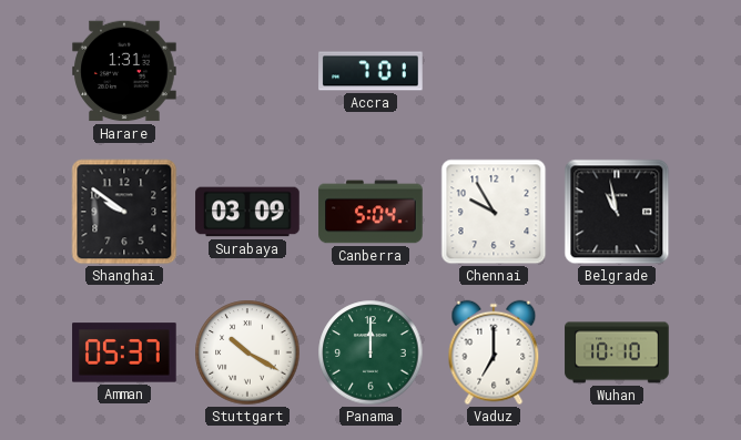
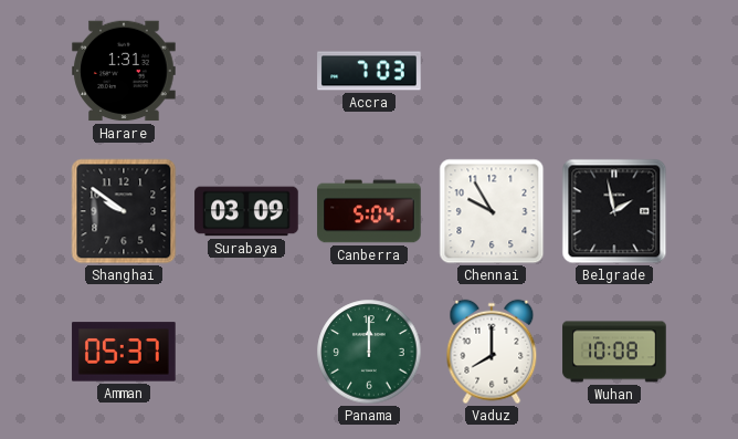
Accra: 7:01 -> 7:03
Belgrade: 10:58 -> 1:58
Stuttgart: 10:20 -> none
Vaduz: 7:00 -> 8:00
Wuhan: 10:10 -> 10:08
